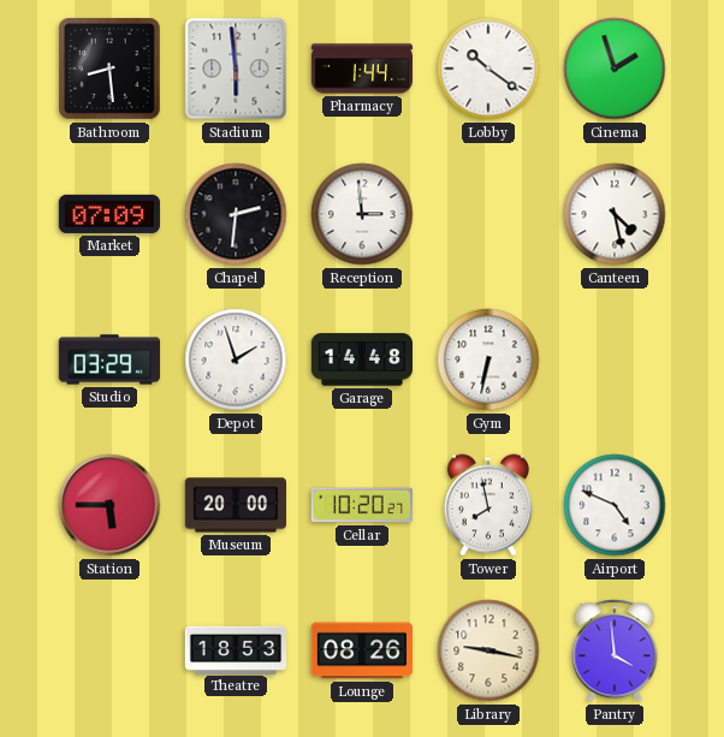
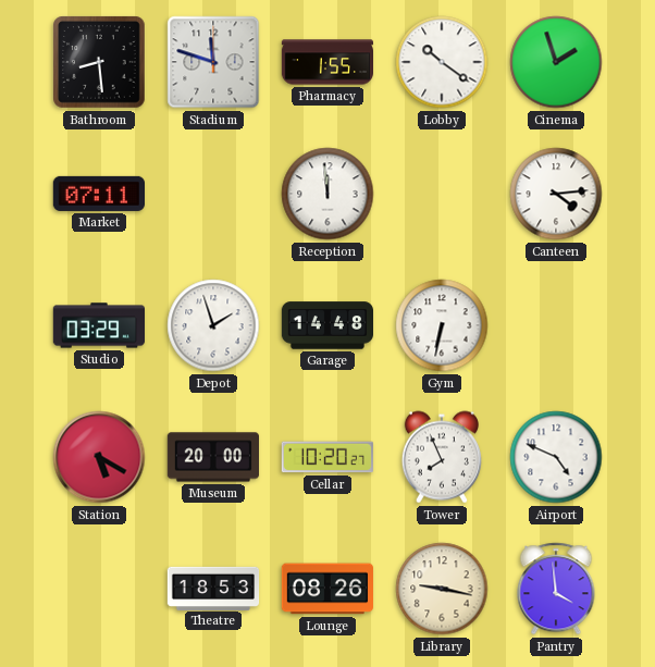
Stadium: 5:59 -> 11:48
Pharmacy: 1:44 -> 1:55
Market: 07:09 -> 07:11
Chapel: 2:31 -> none
Reception: 2:59 -> 11:59
Canteen: 4:28 -> 4:14
Station: 5:45 -> 5:20
Tower: 7:58 -> 7:56
